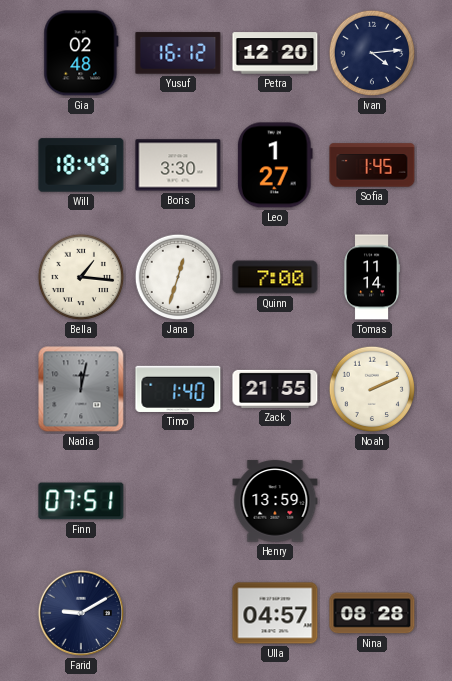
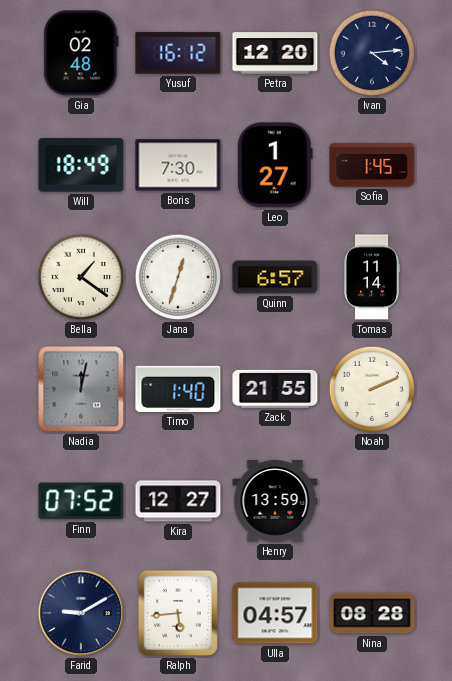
Boris: 3:30 -> 7:30
Bella: 1:16 -> 1:21
Quinn: 7:00 -> 6:57
Finn: 07:51 -> 07:52
Kira: none -> 12:27
Ralph: none -> 5:44
